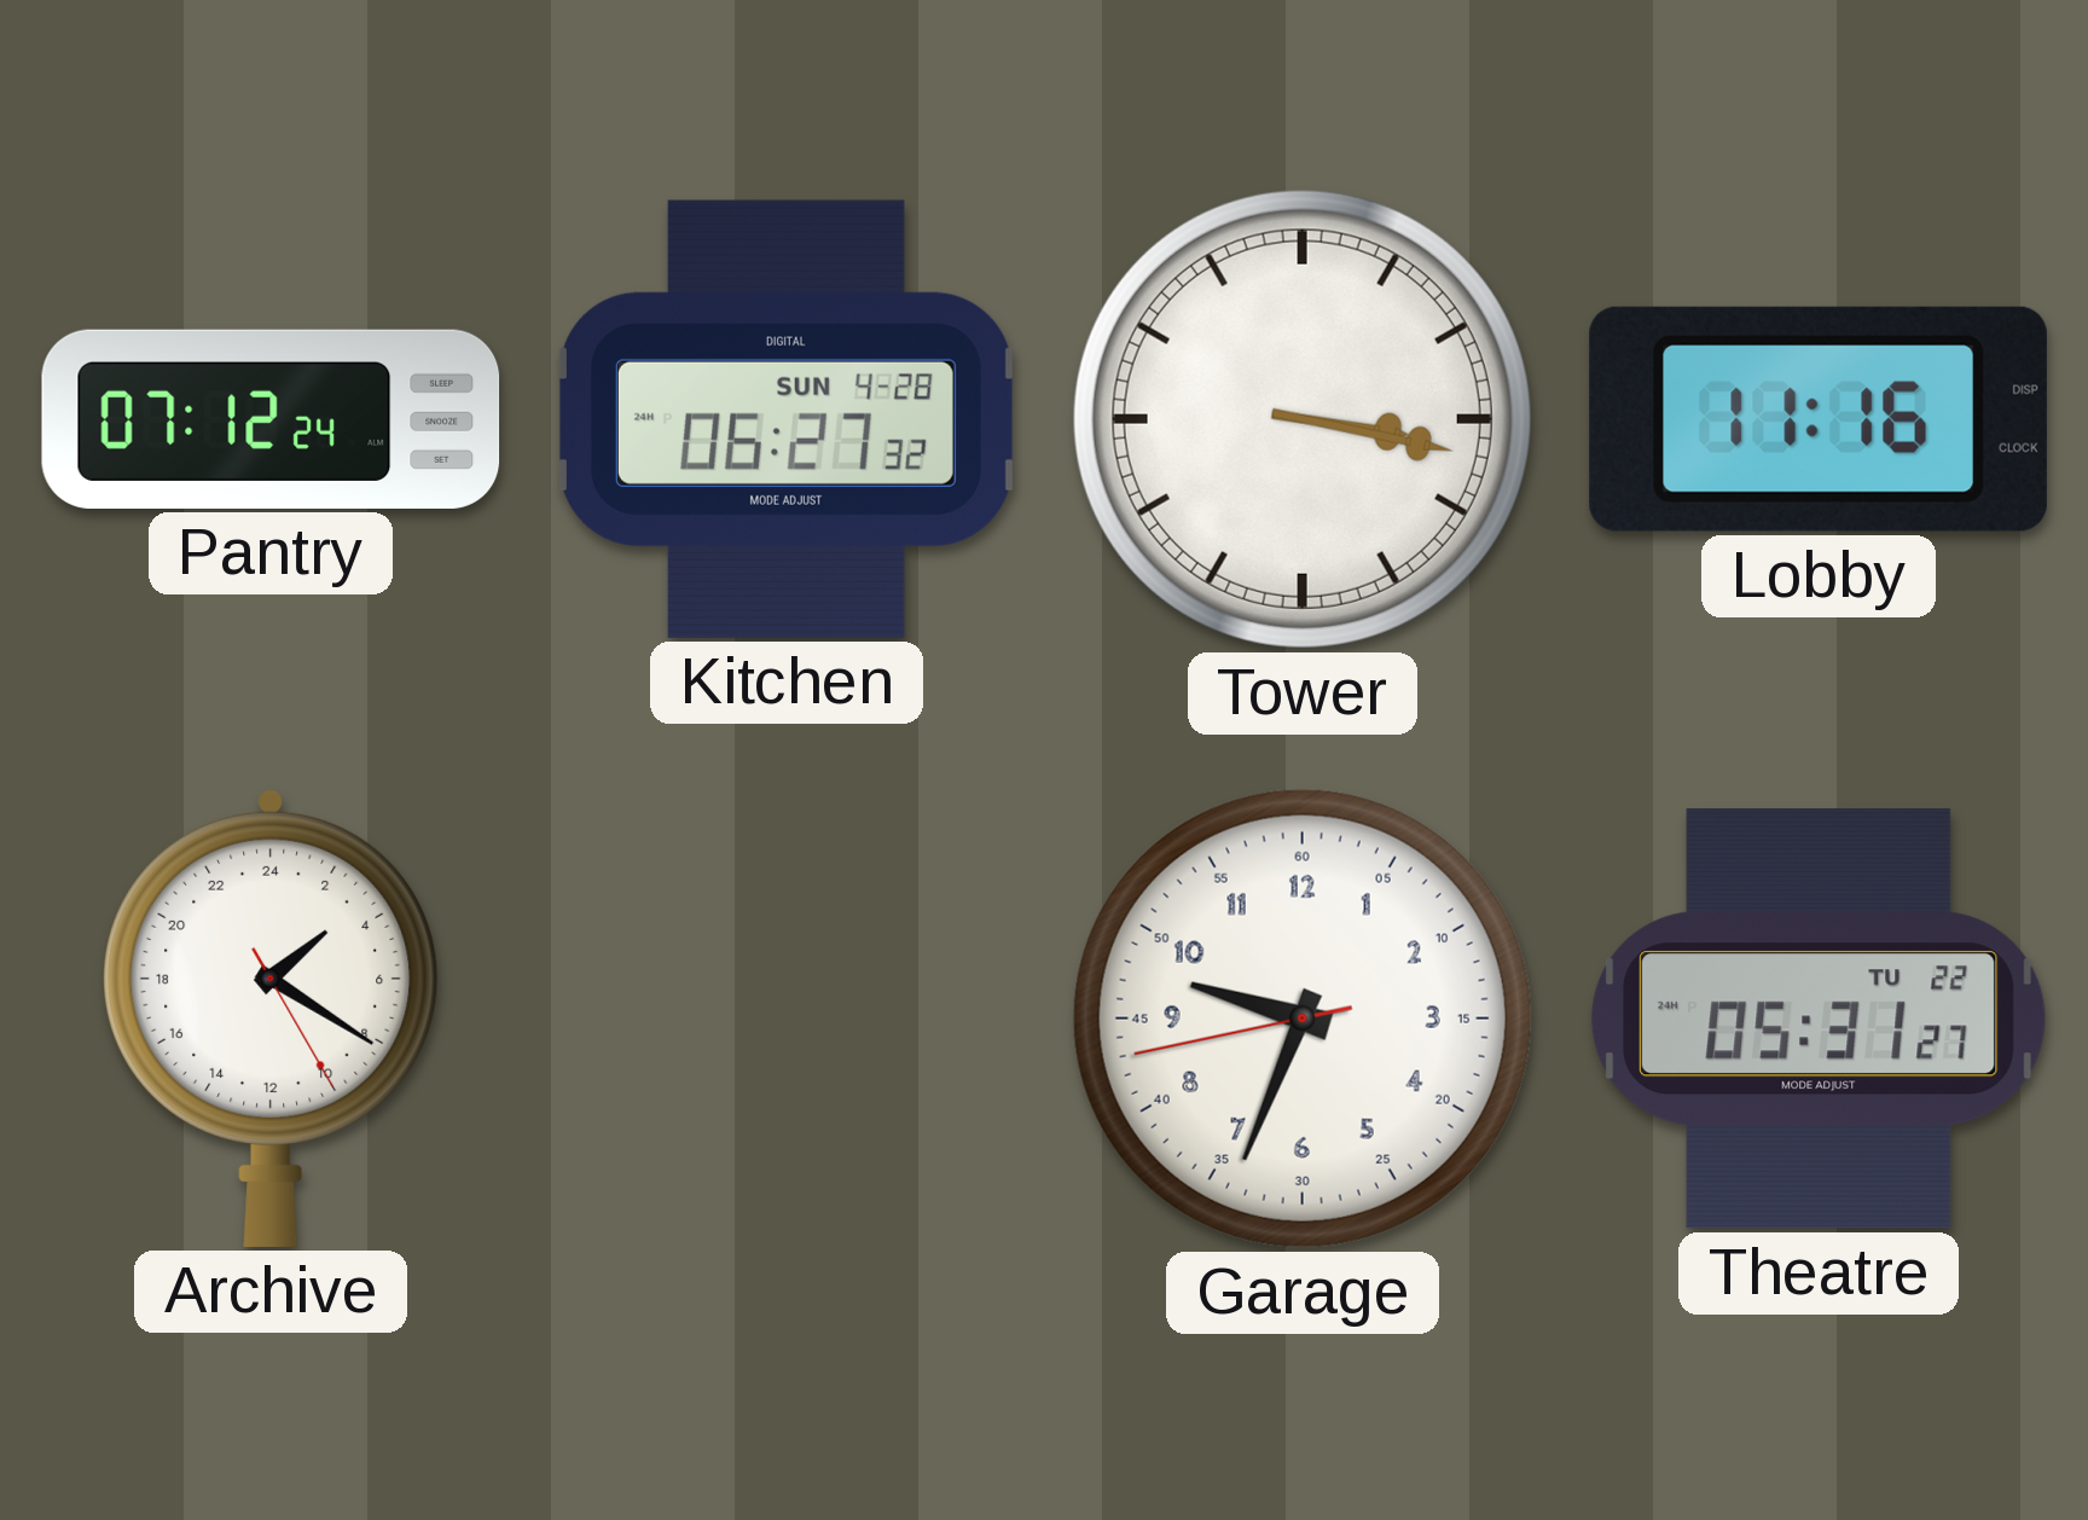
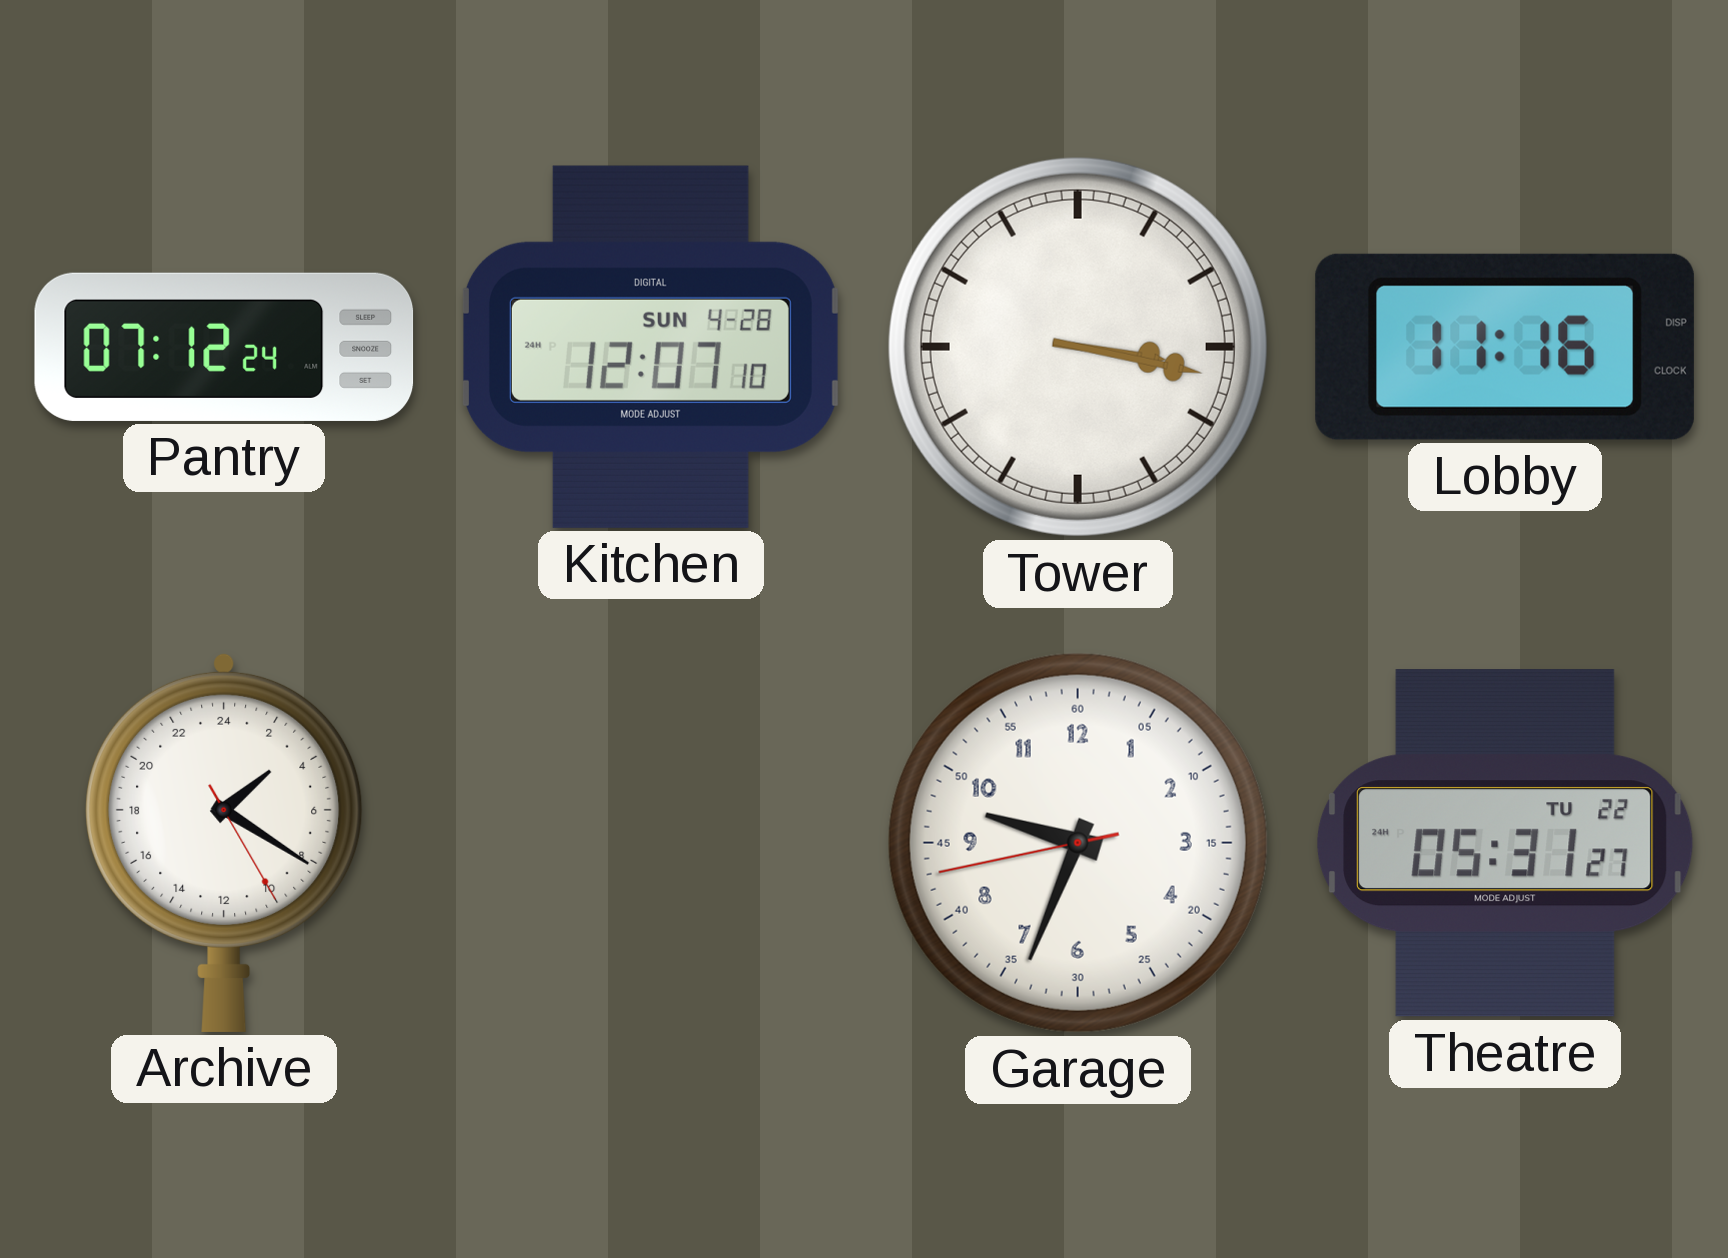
Kitchen: 06:27 -> 12:07
